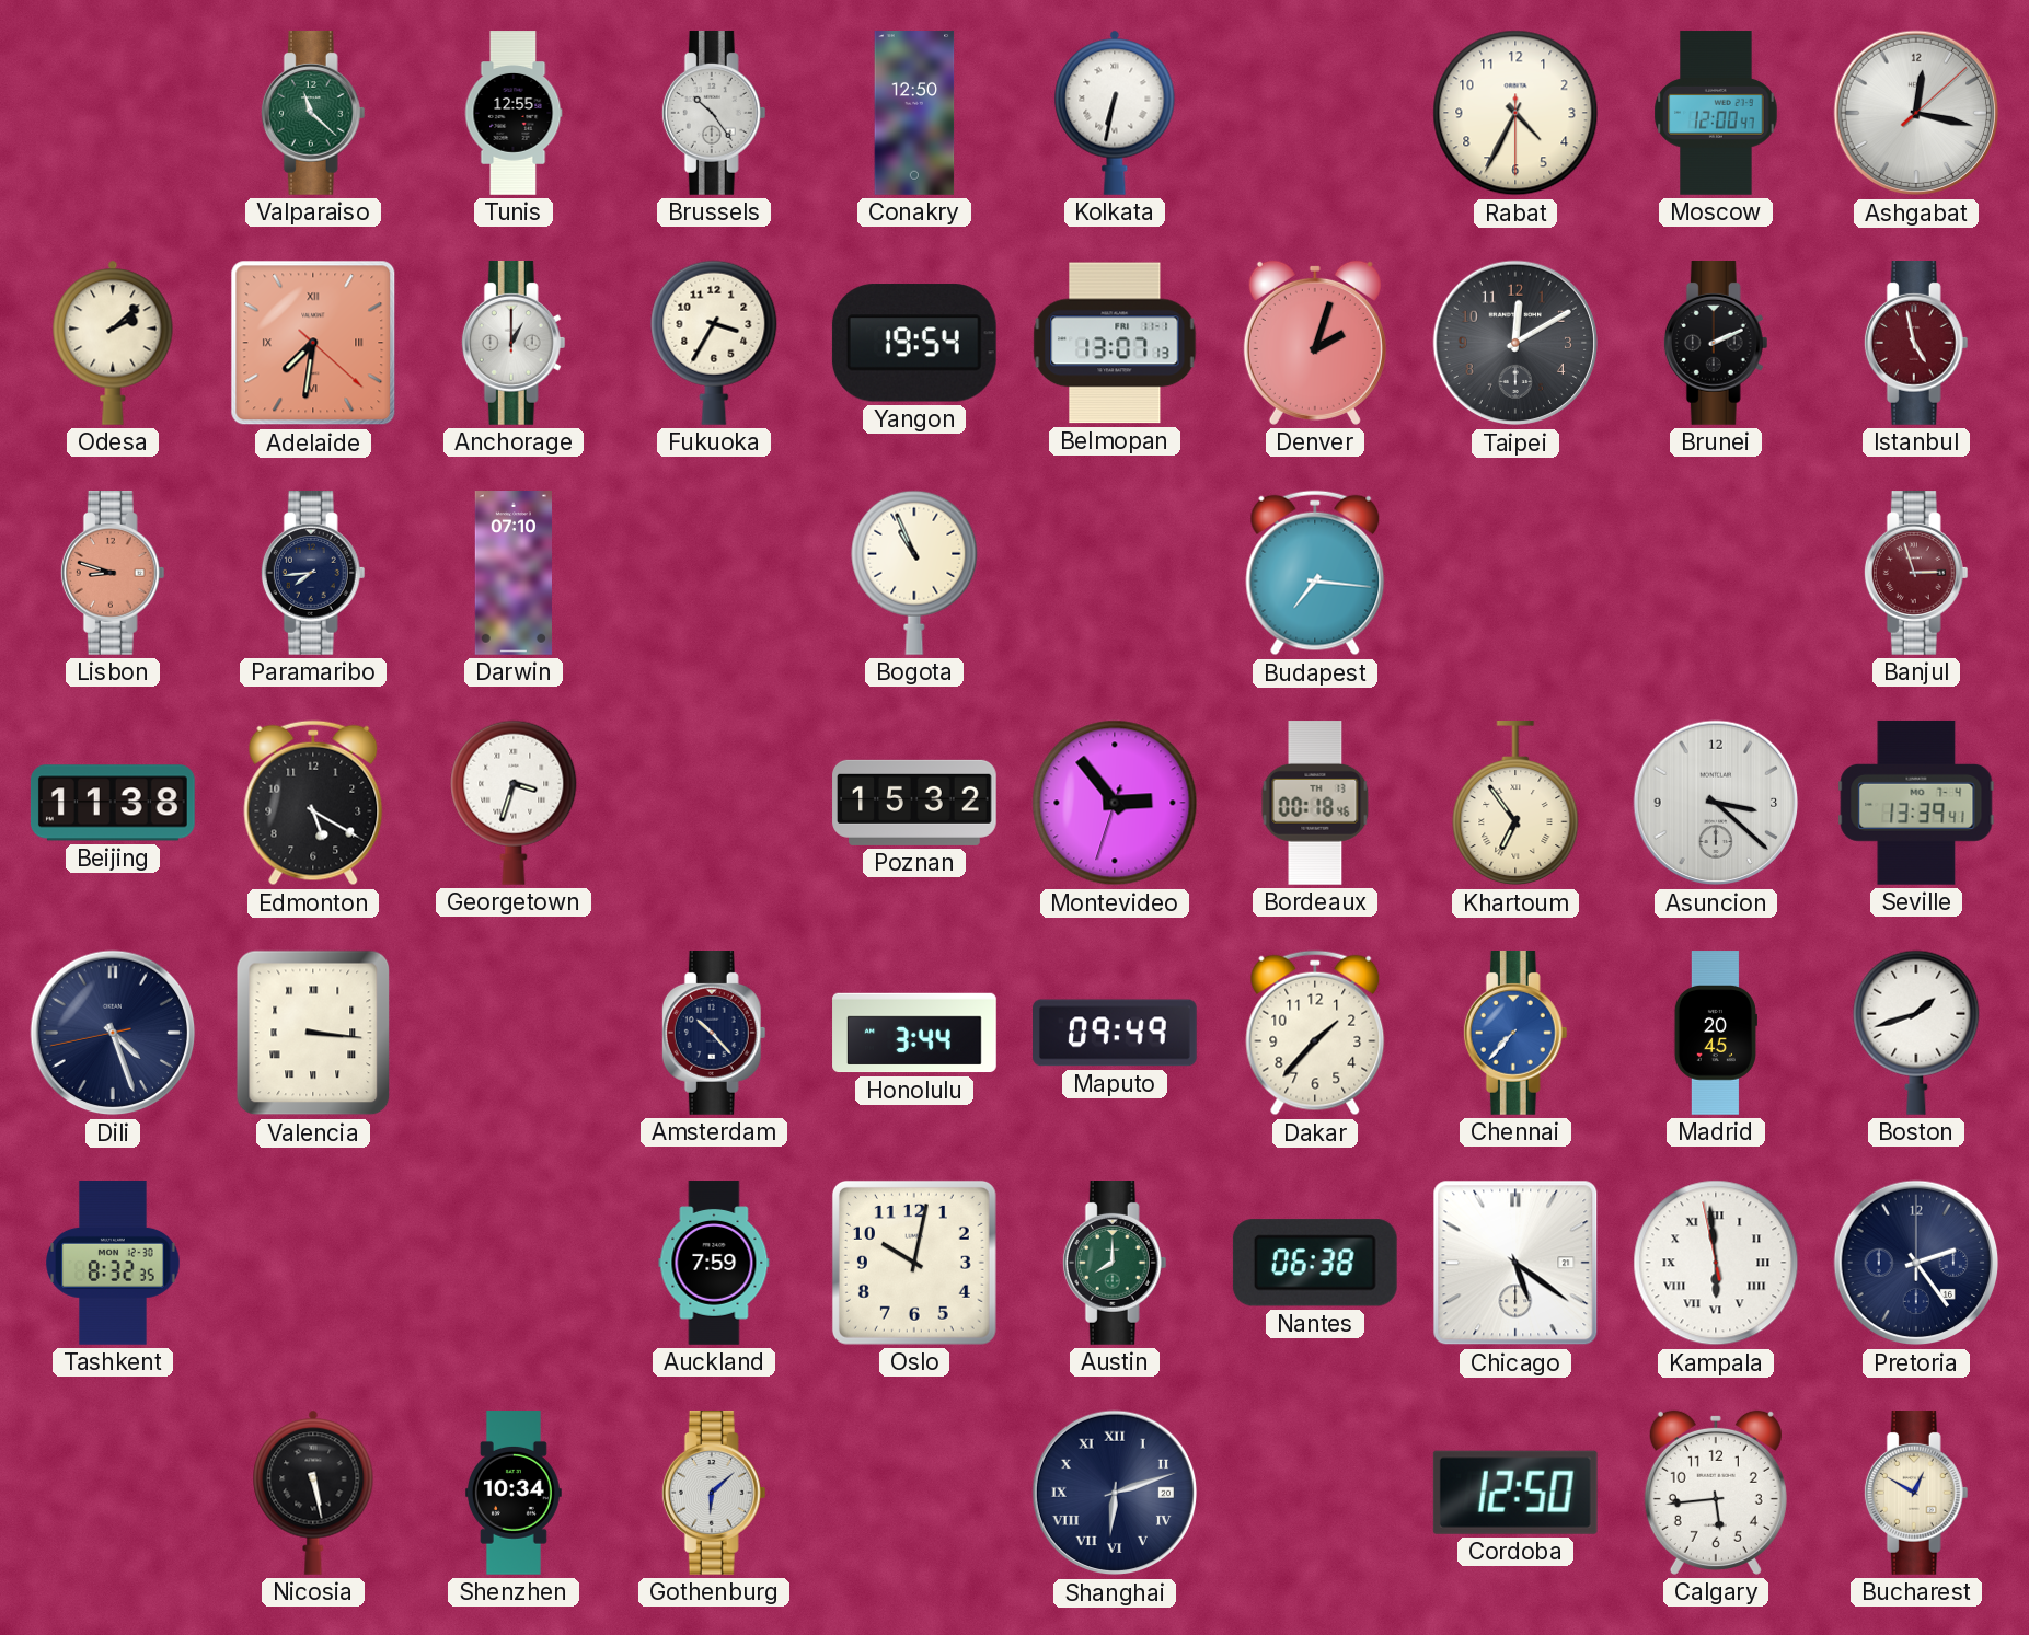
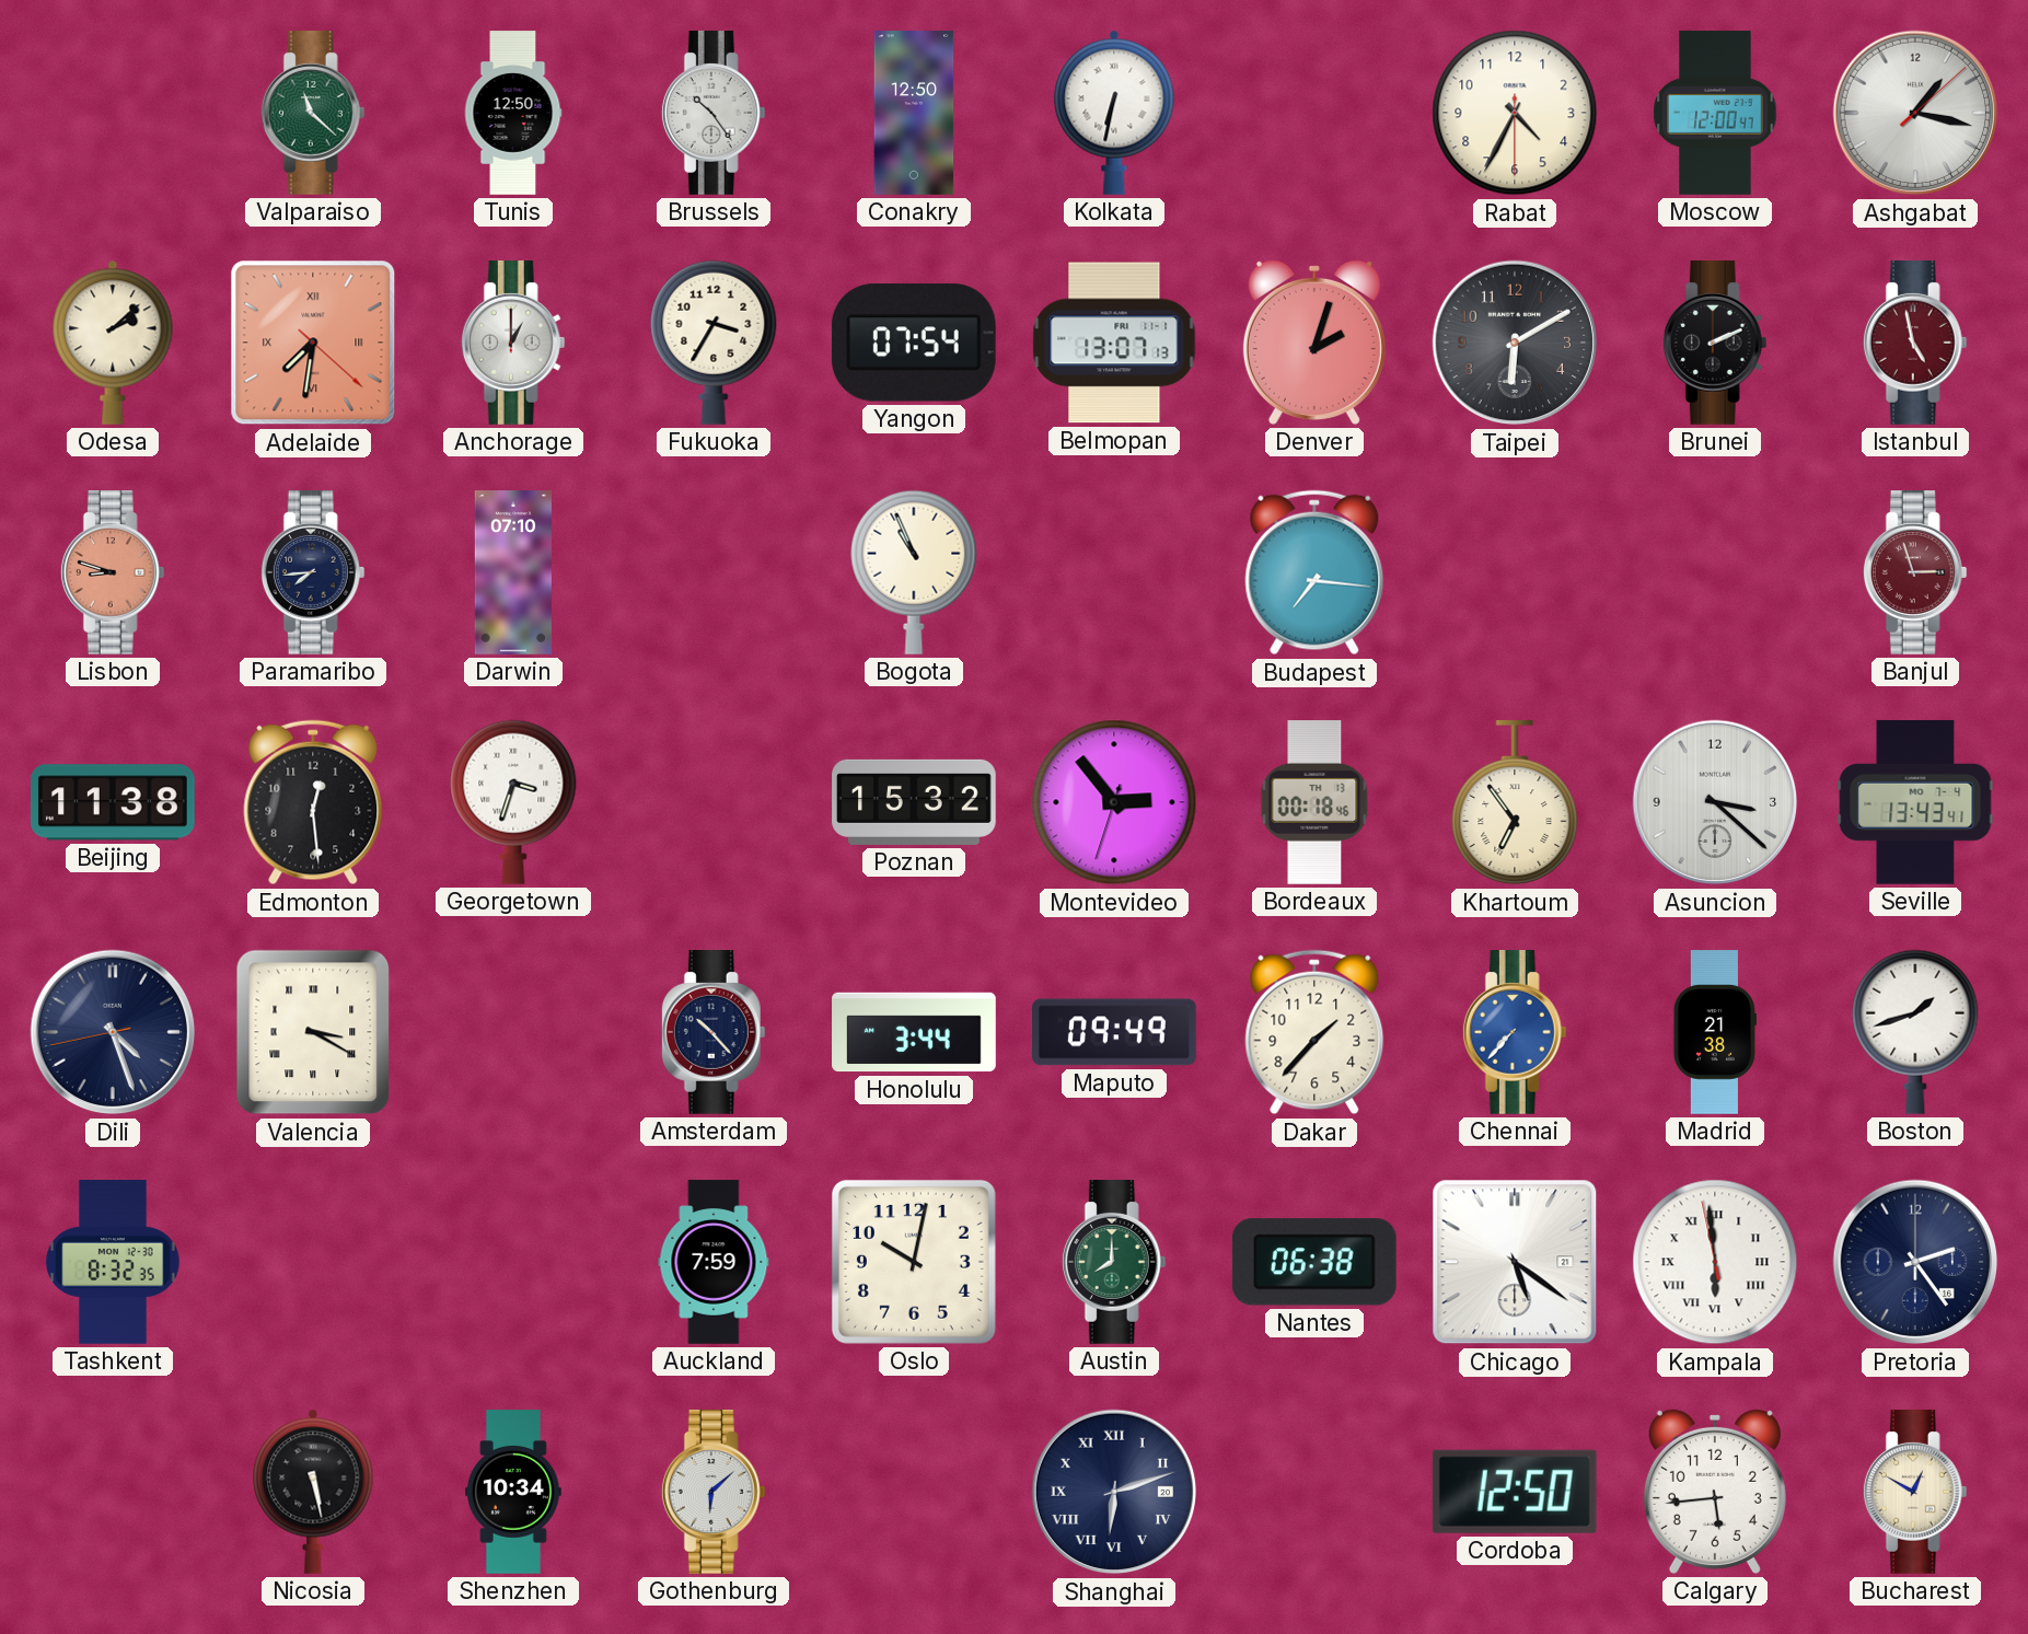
Tunis: 12:55 -> 12:50
Ashgabat: 12:17 -> 1:17
Yangon: 19:54 -> 07:54
Taipei: 12:10 -> 6:10
Edmonton: 5:20 -> 12:29
Seville: 13:39 -> 13:43
Valencia: 3:16 -> 3:20
Madrid: 20:45 -> 21:38
